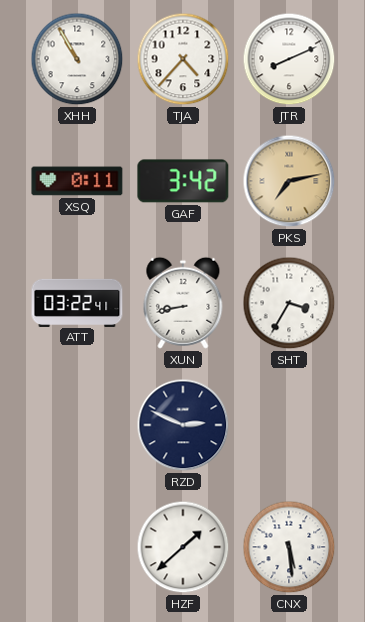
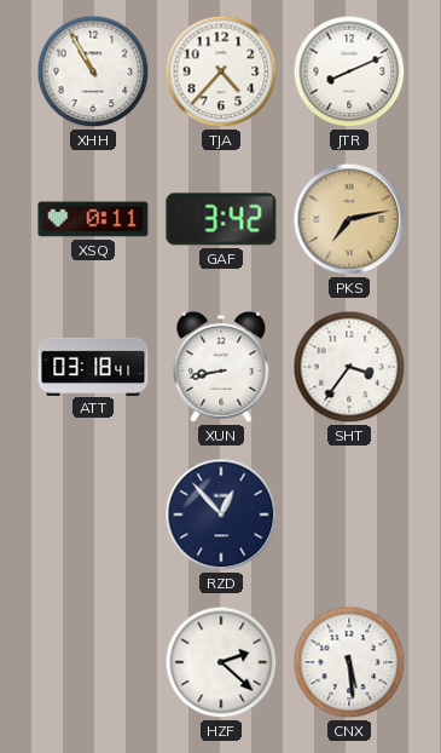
ATT: 03:22 -> 03:18
SHT: 3:35 -> 3:36
RZD: 2:49 -> 12:53
HZF: 1:38 -> 2:22
